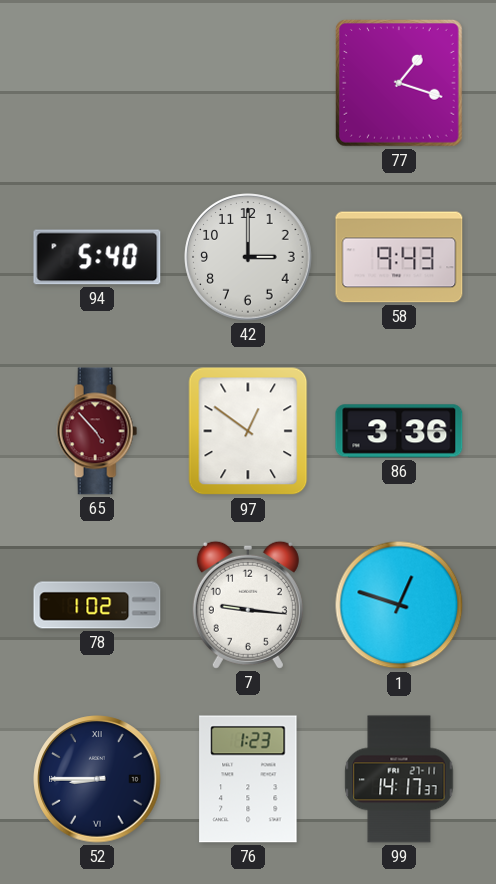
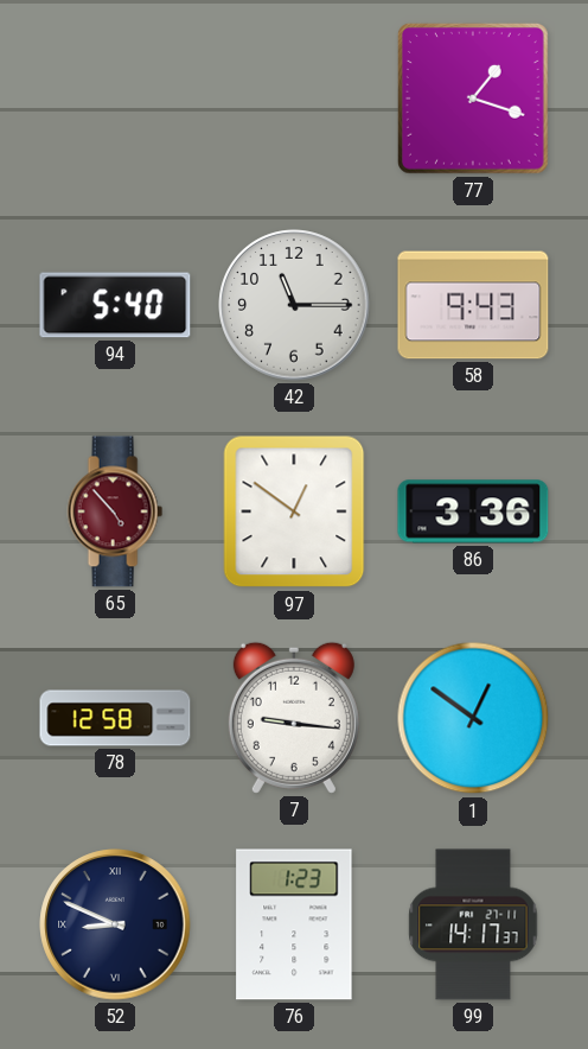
42: 3:00 -> 11:15
78: 1:02 -> 12:58
1: 12:48 -> 12:51
52: 8:45 -> 8:49
